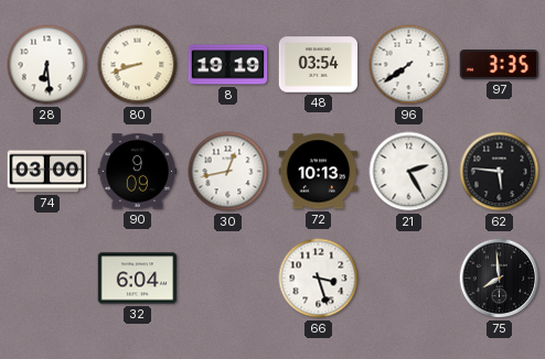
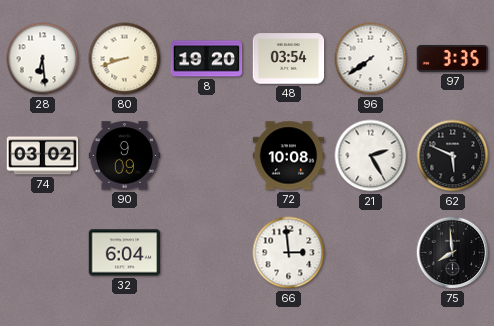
8: 19:19 -> 19:20
74: 03:00 -> 03:02
30: 12:43 -> none
72: 10:13 -> 10:08
62: 5:46 -> 5:49
66: 3:27 -> 2:59
